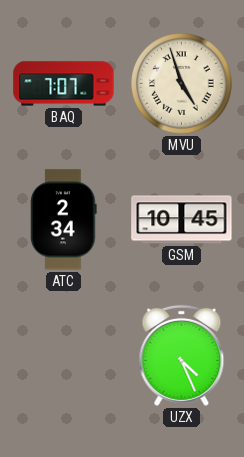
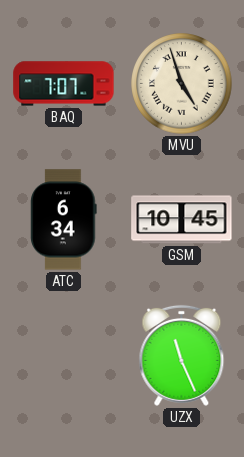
ATC: 2:34 -> 6:34
UZX: 4:26 -> 11:26
